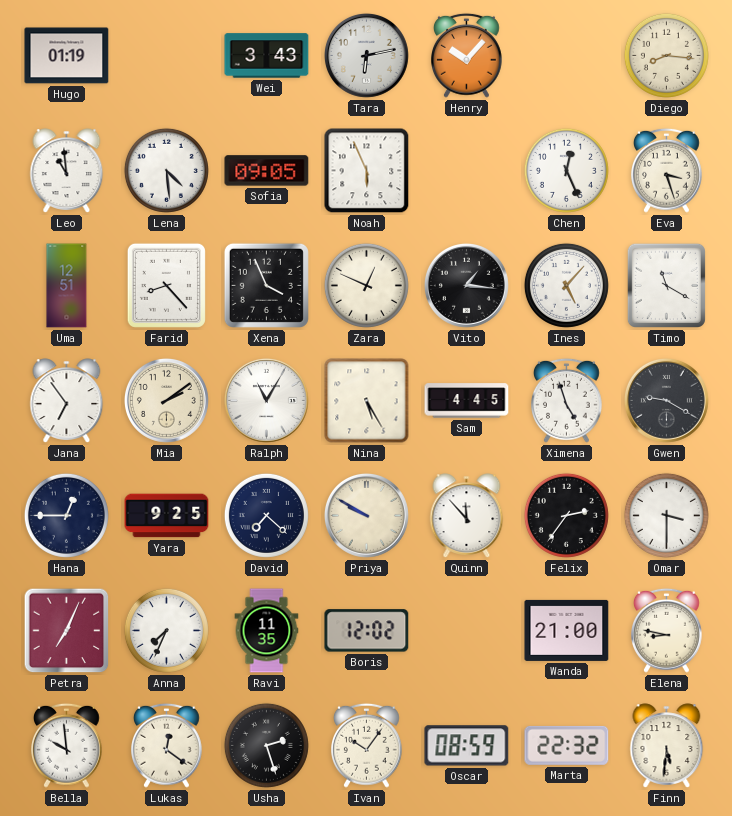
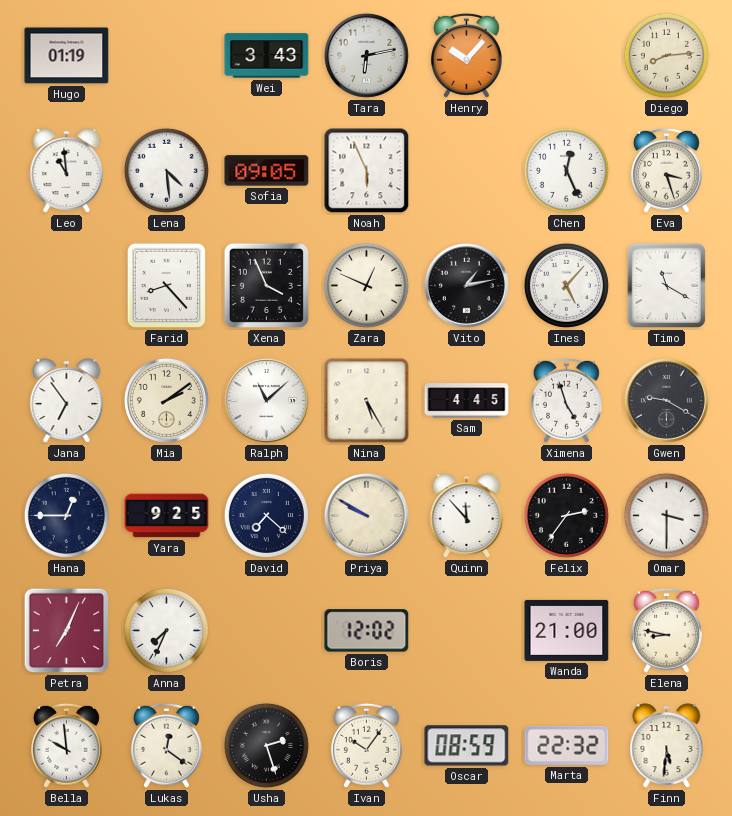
Diego: 8:16 -> 8:14
Uma: 12:51 -> none
Vito: 1:16 -> 1:13
Ralph: 11:05 -> 11:08
Ravi: 11:35 -> none
